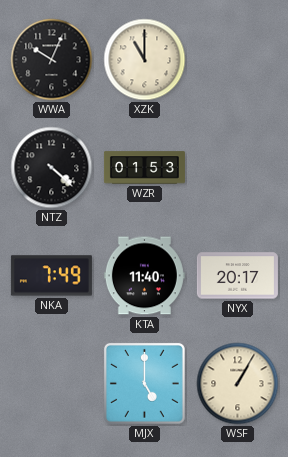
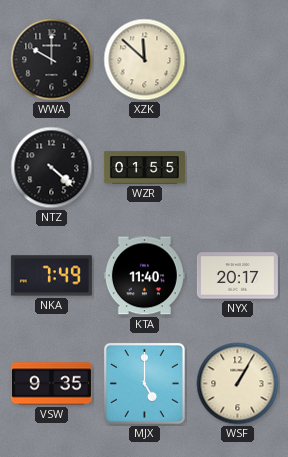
WWA: 10:04 -> 10:00
XZK: 11:00 -> 11:52
WZR: 01:53 -> 01:55
VSW: none -> 9:35
